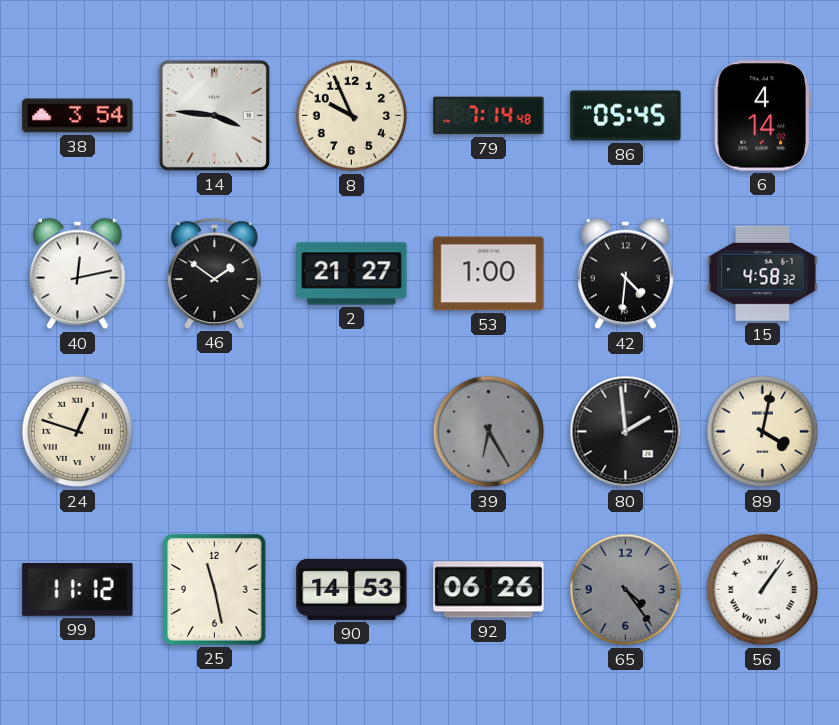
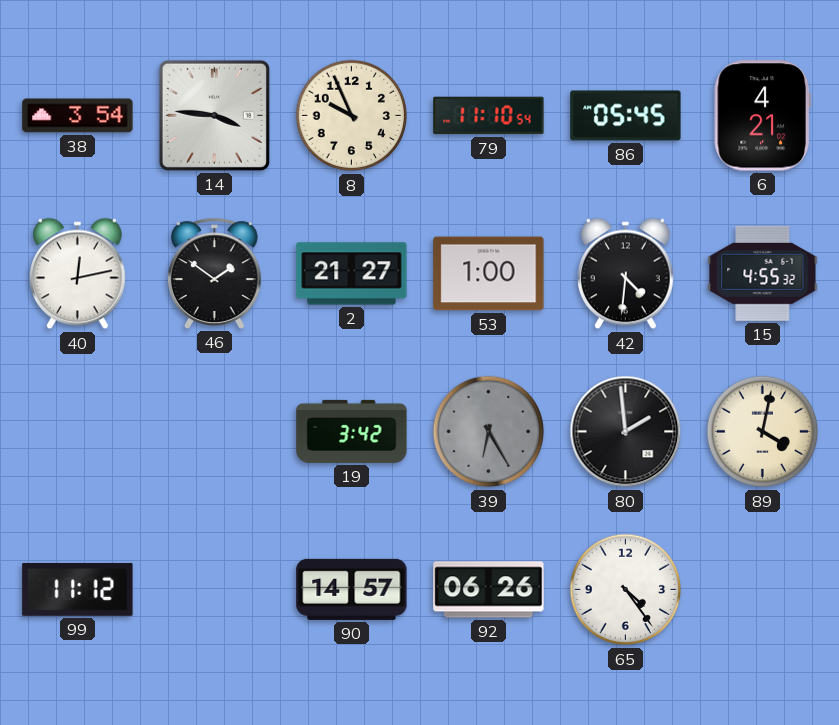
79: 7:14 -> 11:10
6: 4:14 -> 4:21
15: 4:58 -> 4:55
24: 12:48 -> none
19: none -> 3:42
25: 11:28 -> none
90: 14:53 -> 14:57
65 dial: grey -> white
56: 1:06 -> none
